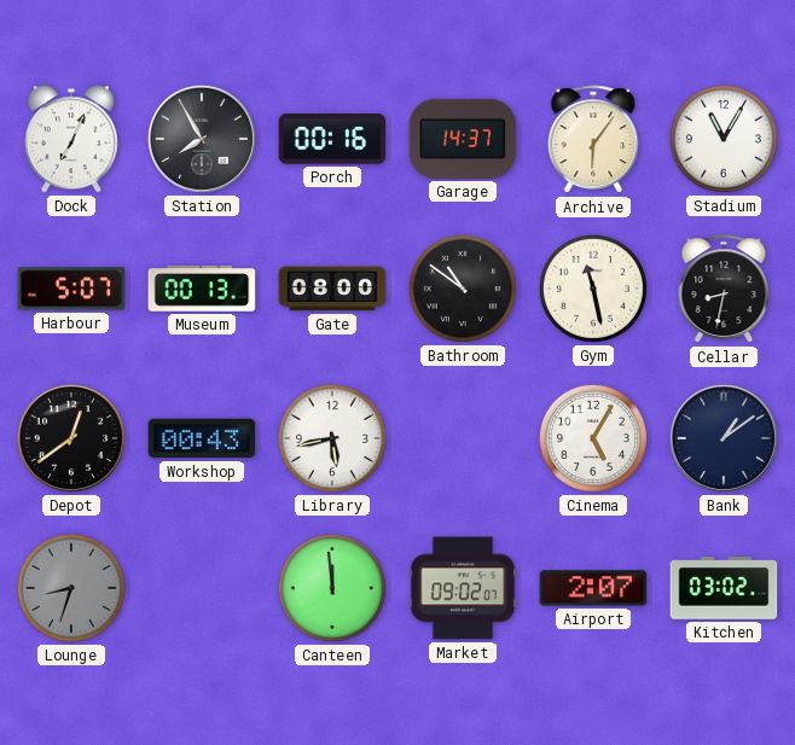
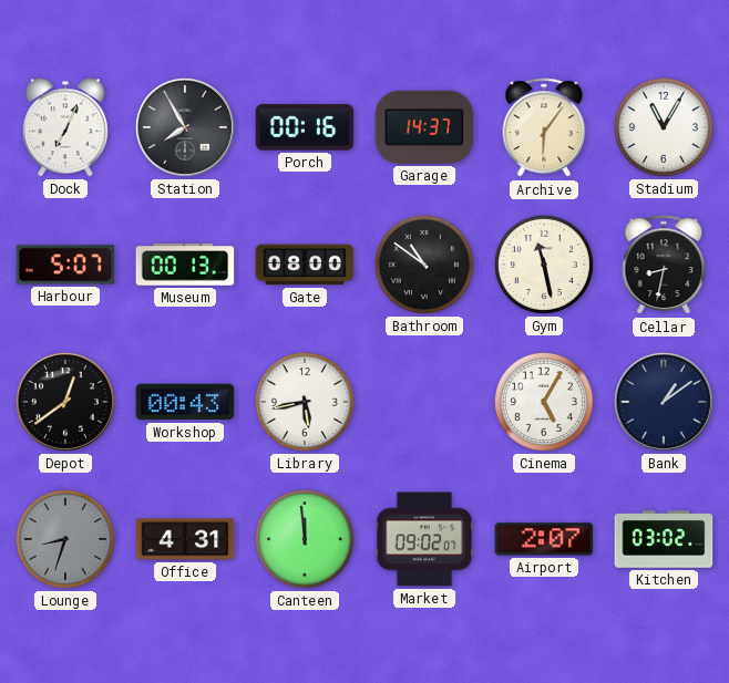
Office: none -> 4:31
